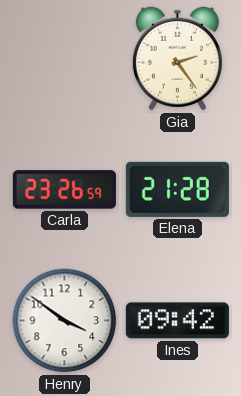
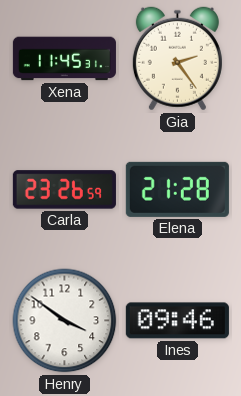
Xena: none -> 11:45
Ines: 09:42 -> 09:46
